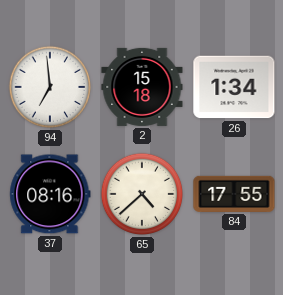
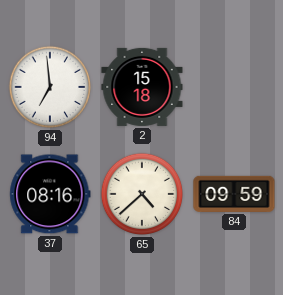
26: 1:34 -> none
84: 17:55 -> 09:59
